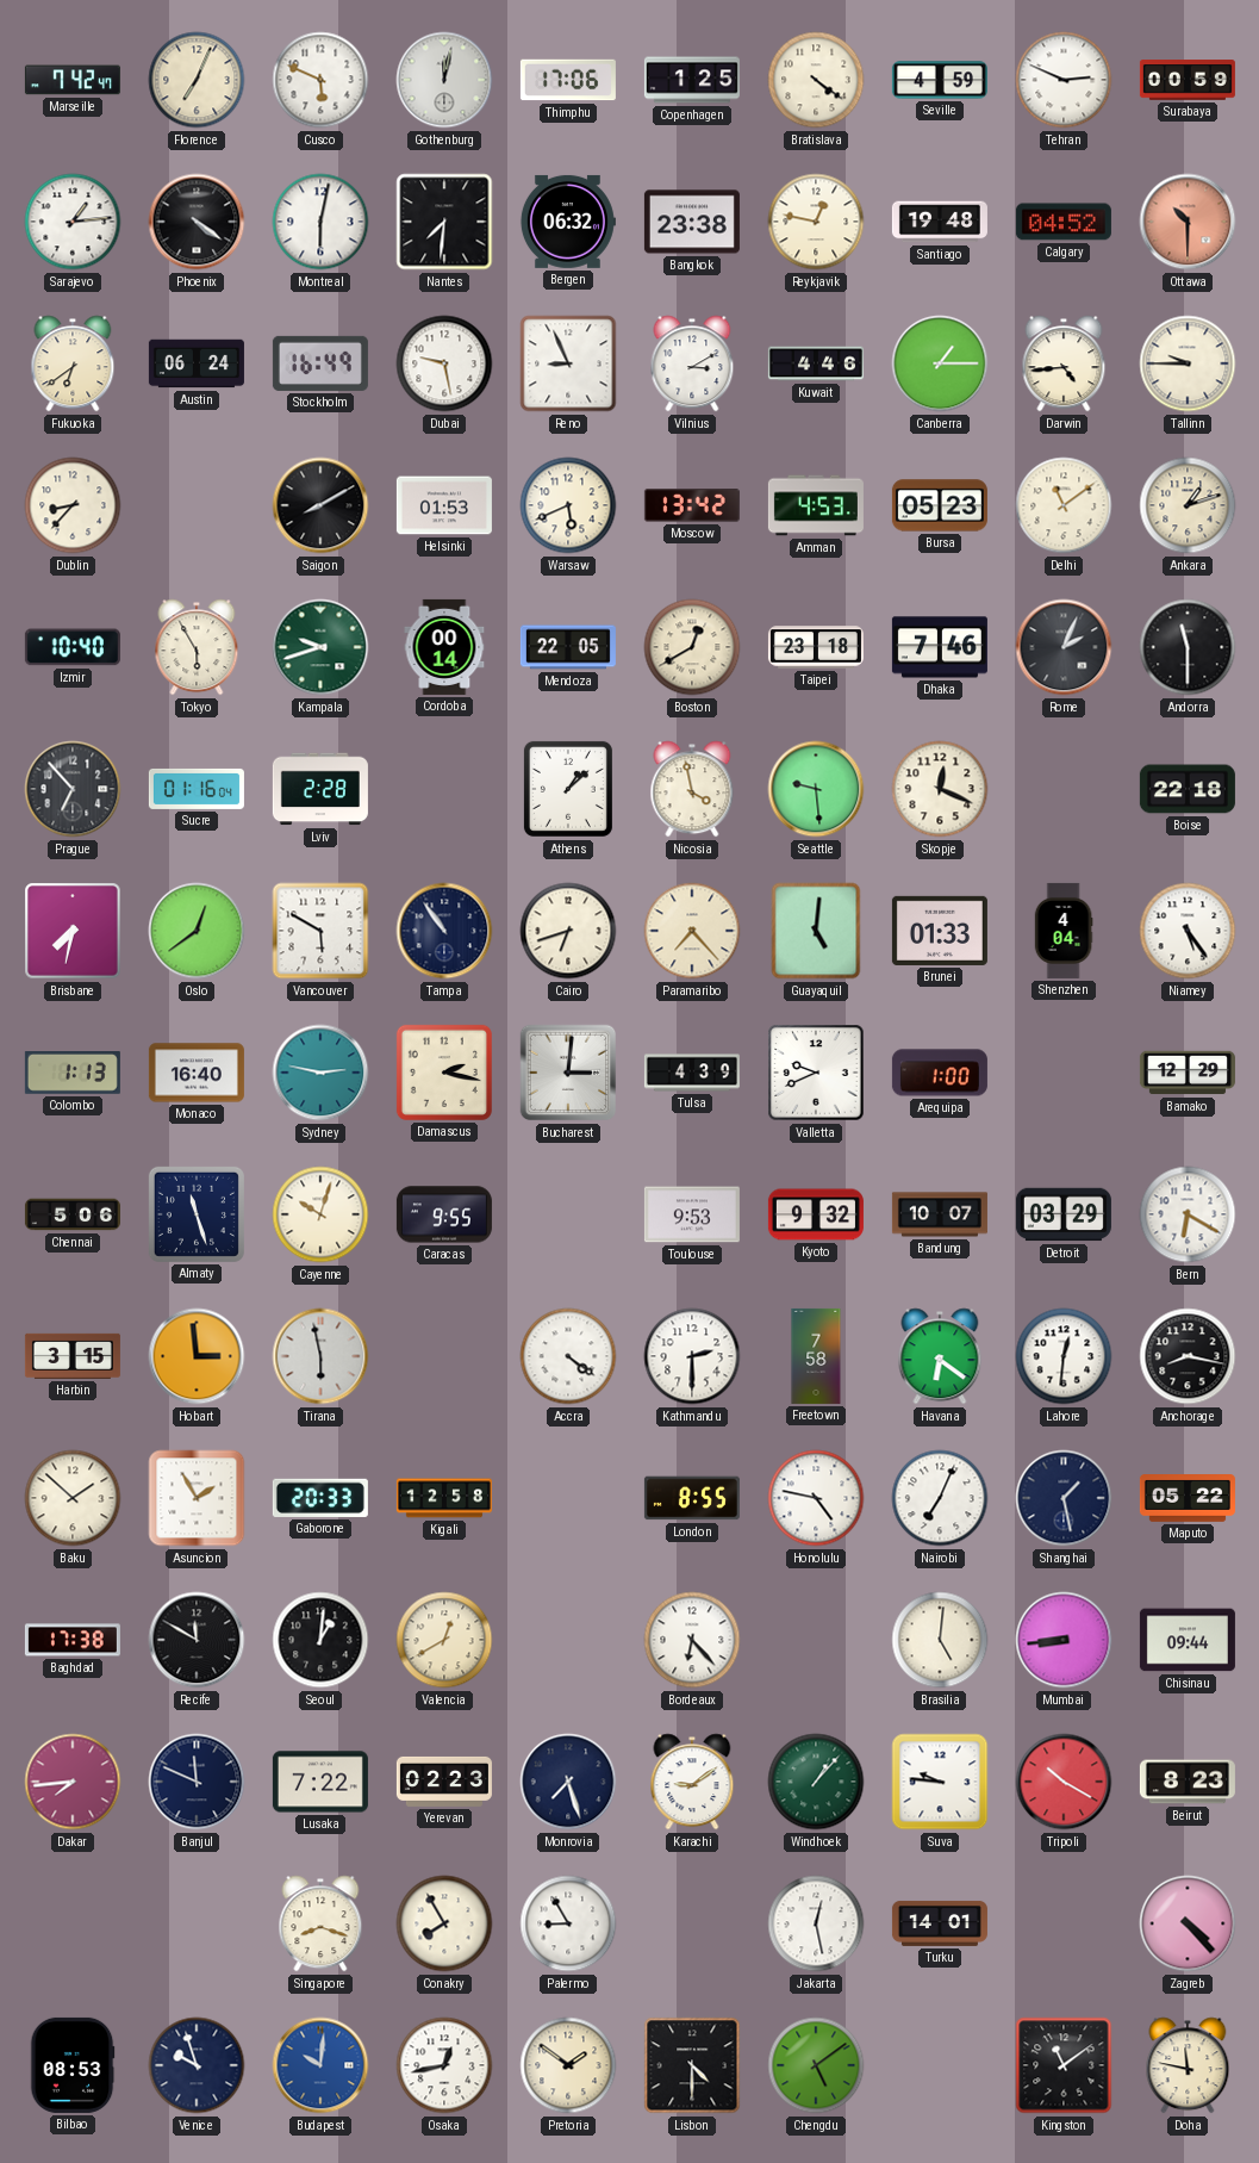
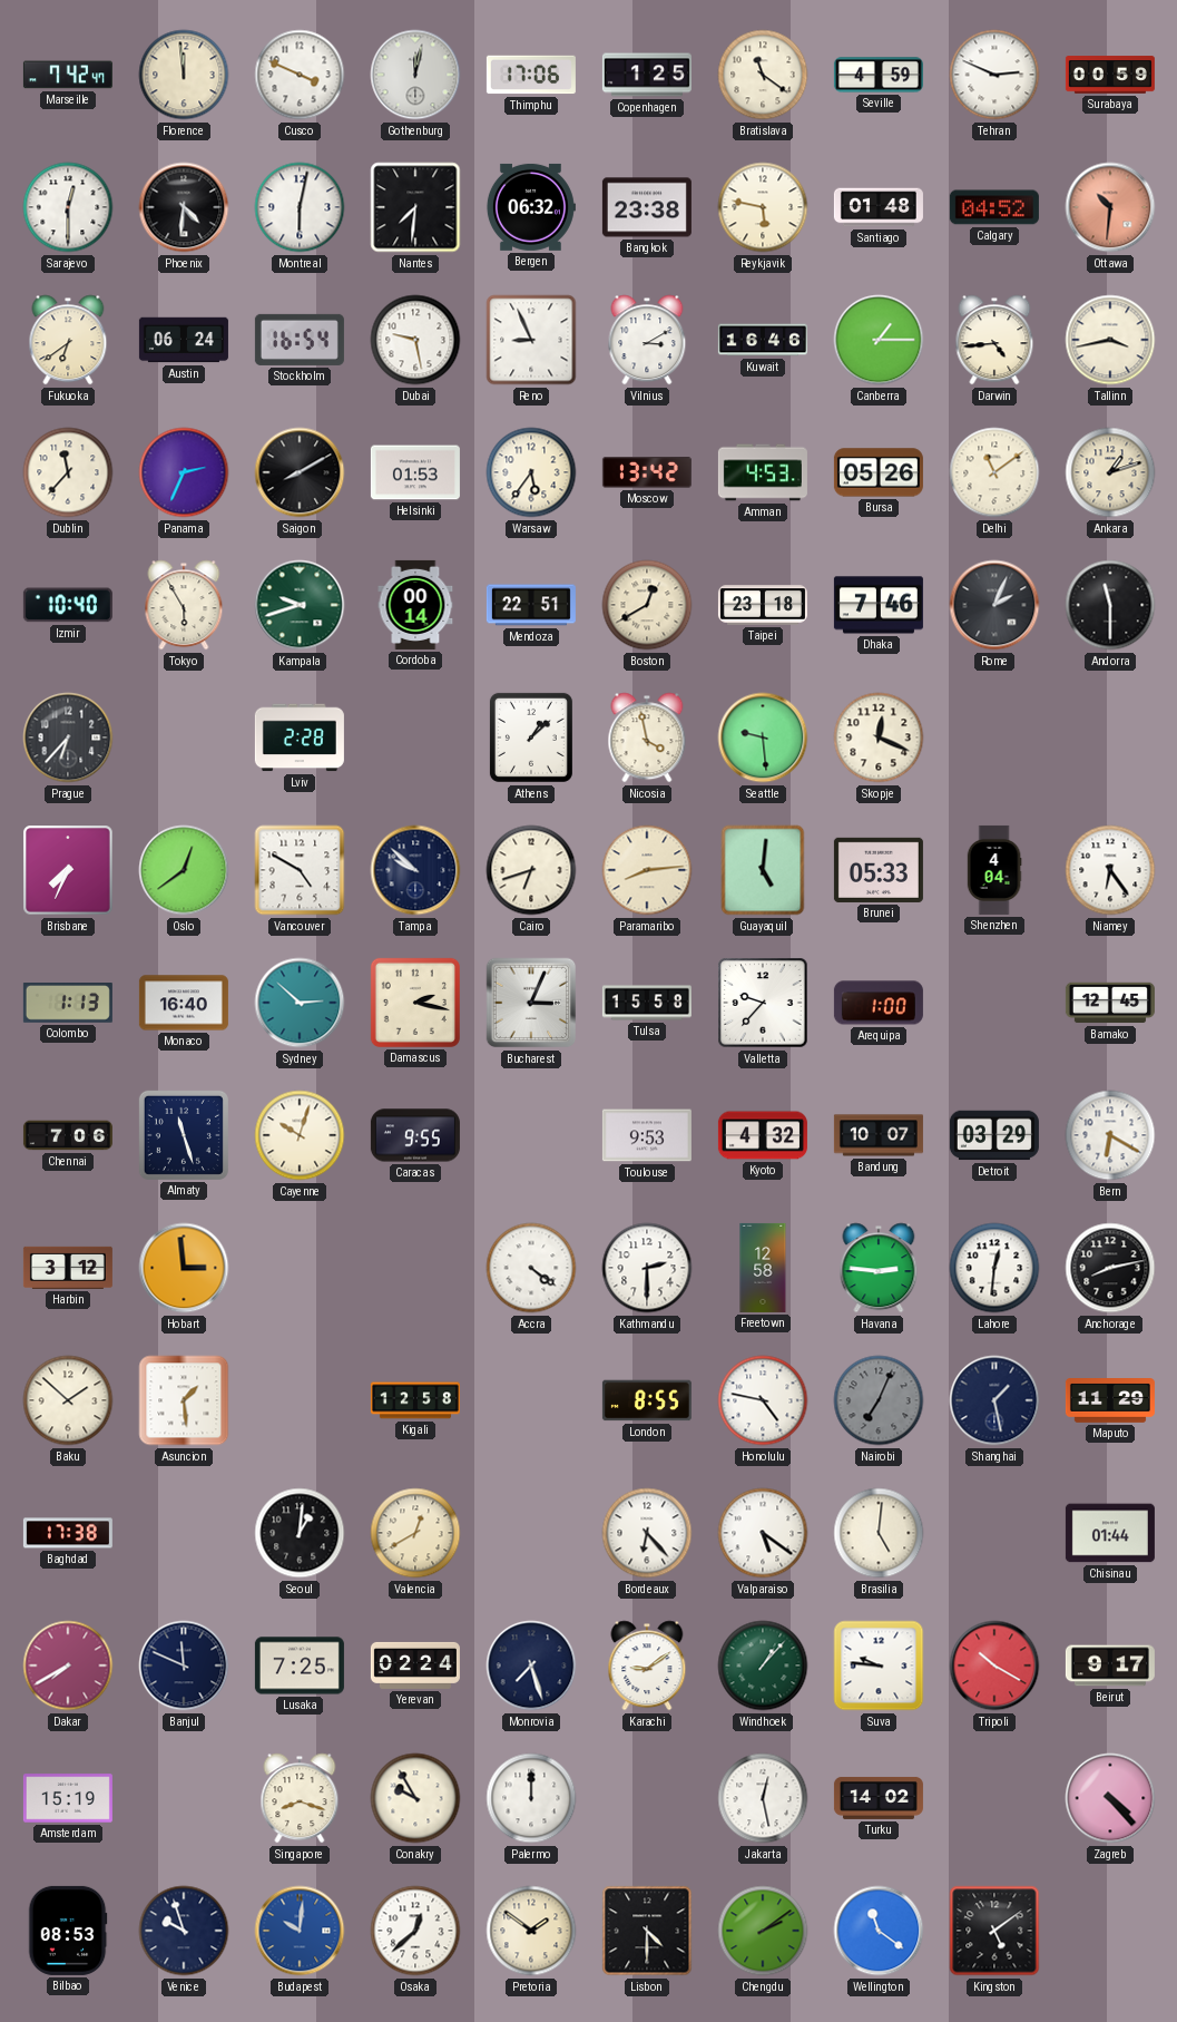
Florence: 7:04 -> 11:59
Cusco: 5:49 -> 3:49
Bratislava: 4:21 -> 11:21
Sarajevo: 1:14 -> 12:30
Phoenix: 4:21 -> 4:31
Reykjavik: 12:47 -> 5:47
Santiago: 19:48 -> 01:48
Ottawa: 10:30 -> 10:31
Stockholm: 16:49 -> 16:54
Kuwait: 4:46 -> 16:46
Tallinn: 9:45 -> 3:43
Dublin: 8:37 -> 11:37
Panama: none -> 2:34
Warsaw: 5:41 -> 5:36
Bursa: 05:23 -> 05:26
Mendoza: 22:05 -> 22:51
Prague: 6:53 -> 6:37
Sucre: 01:16 -> none
Boise: 22:18 -> none
Brisbane: 7:32 -> 7:34
Vancouver: 5:50 -> 4:50
Tampa: 10:54 -> 9:52
Paramaribo: 7:23 -> 8:14
Brunei: 01:33 -> 05:33
Niamey: 5:24 -> 6:24
Sydney: 2:47 -> 2:52
Bucharest: 3:01 -> 3:04
Tulsa: 4:39 -> 15:58
Valletta: 9:41 -> 9:37
Bamako: 12:29 -> 12:45
Chennai: 5:06 -> 7:06
Kyoto: 9:32 -> 4:32
Harbin: 3:15 -> 3:12
Tirana: 5:58 -> none
Freetown: 7:58 -> 12:58
Havana: 6:21 -> 2:46
Anchorage: 8:17 -> 8:13
Asuncion: 1:55 -> 1:29
Gaborone: 20:33 -> none
Nairobi dial: white -> grey
Maputo: 05:22 -> 11:29
Recife: 11:50 -> none
Valparaiso: none -> 5:21
Mumbai: 8:44 -> none
Chisinau: 09:44 -> 01:44
Dakar: 7:44 -> 7:40
Lusaka: 7:22 -> 7:25
Yerevan: 02:23 -> 02:24
Beirut: 8:23 -> 9:17
Amsterdam: none -> 15:19
Conakry: 7:55 -> 9:55
Palermo: 8:55 -> 12:00
Turku: 14:01 -> 14:02
Osaka: 12:43 -> 12:38
Chengdu: 5:09 -> 2:09
Wellington: none -> 11:21
Kingston: 11:09 -> 5:09
Doha: 11:47 -> none
